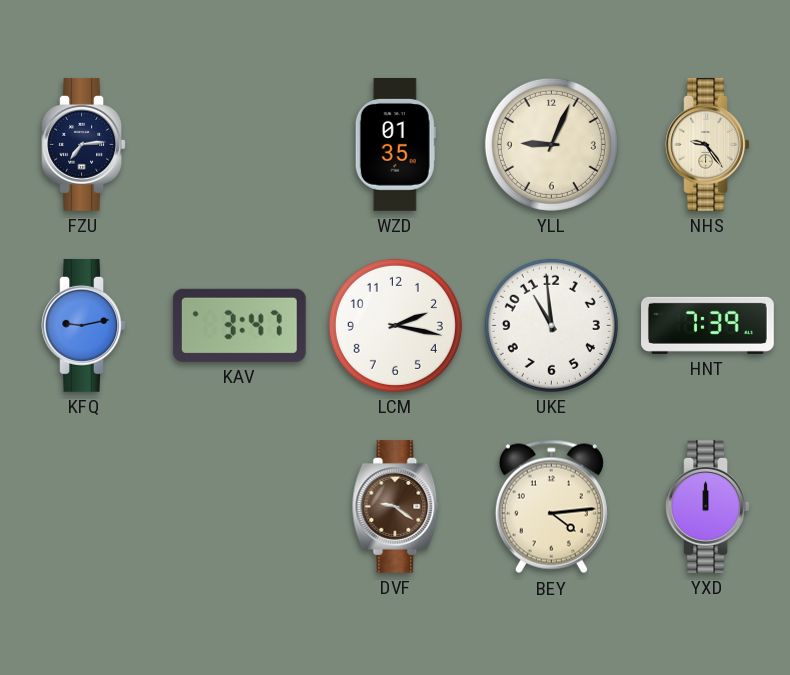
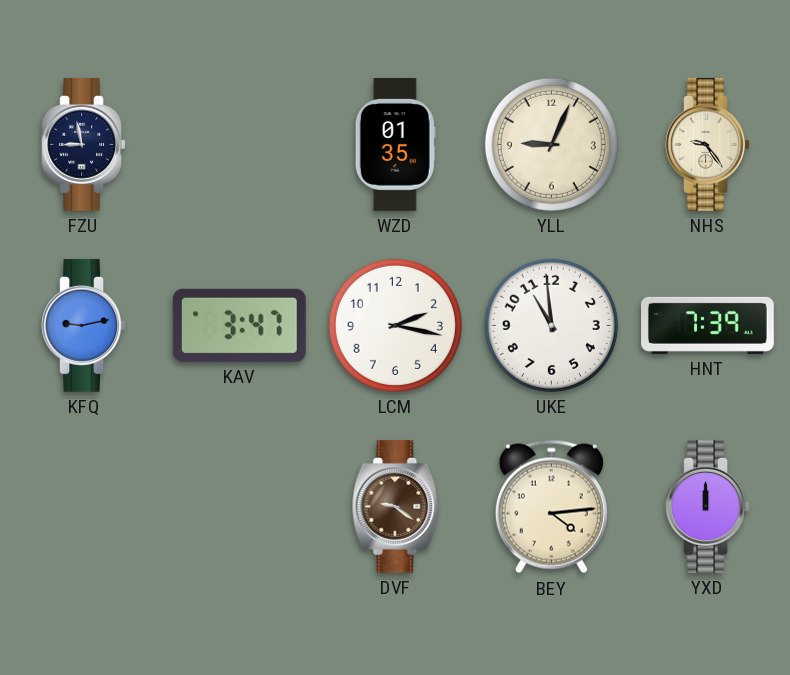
FZU: 7:14 -> 8:58
